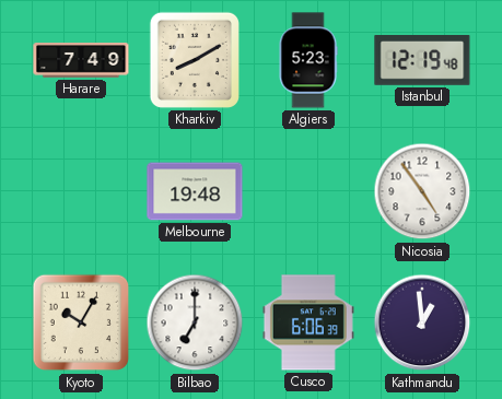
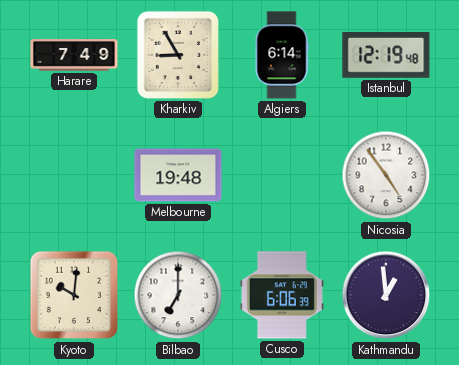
Kharkiv: 8:10 -> 8:55
Algiers: 5:23 -> 6:14
Kyoto: 10:05 -> 10:01
